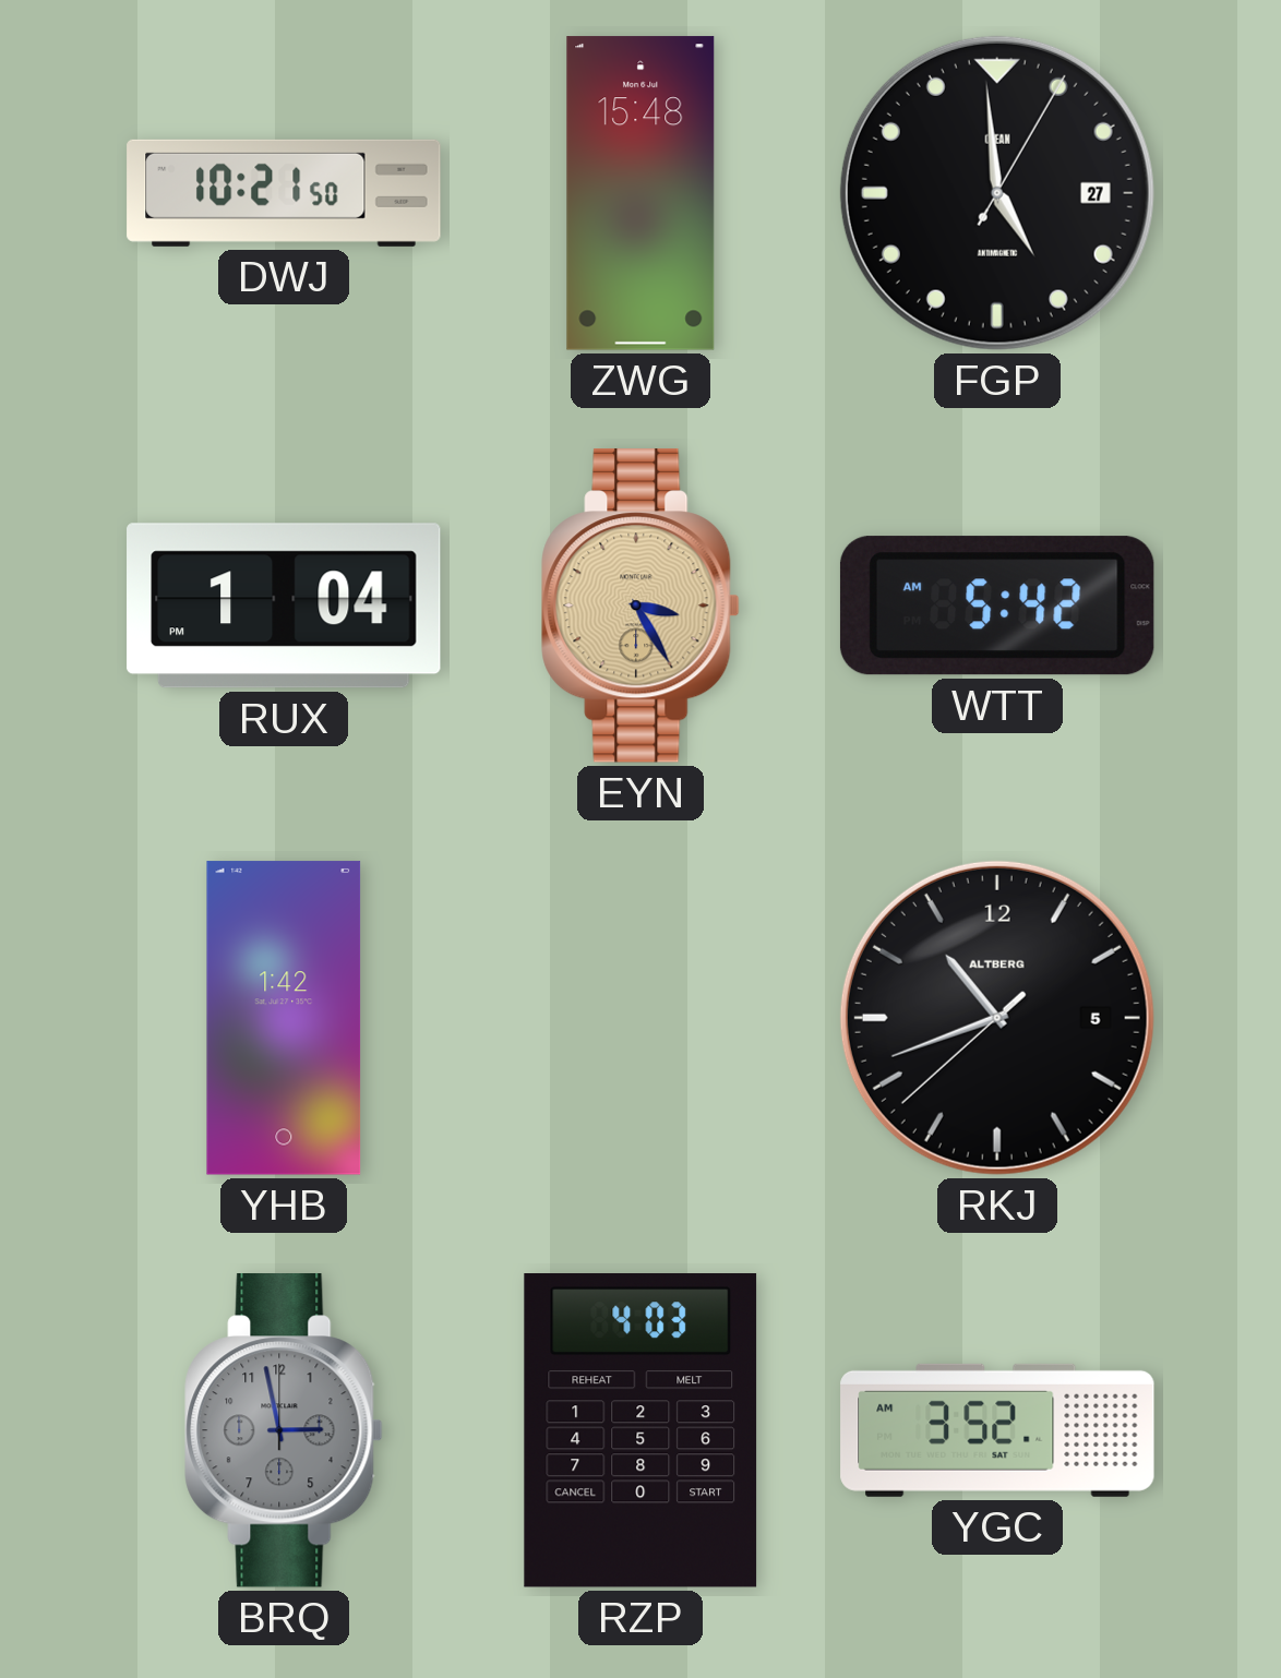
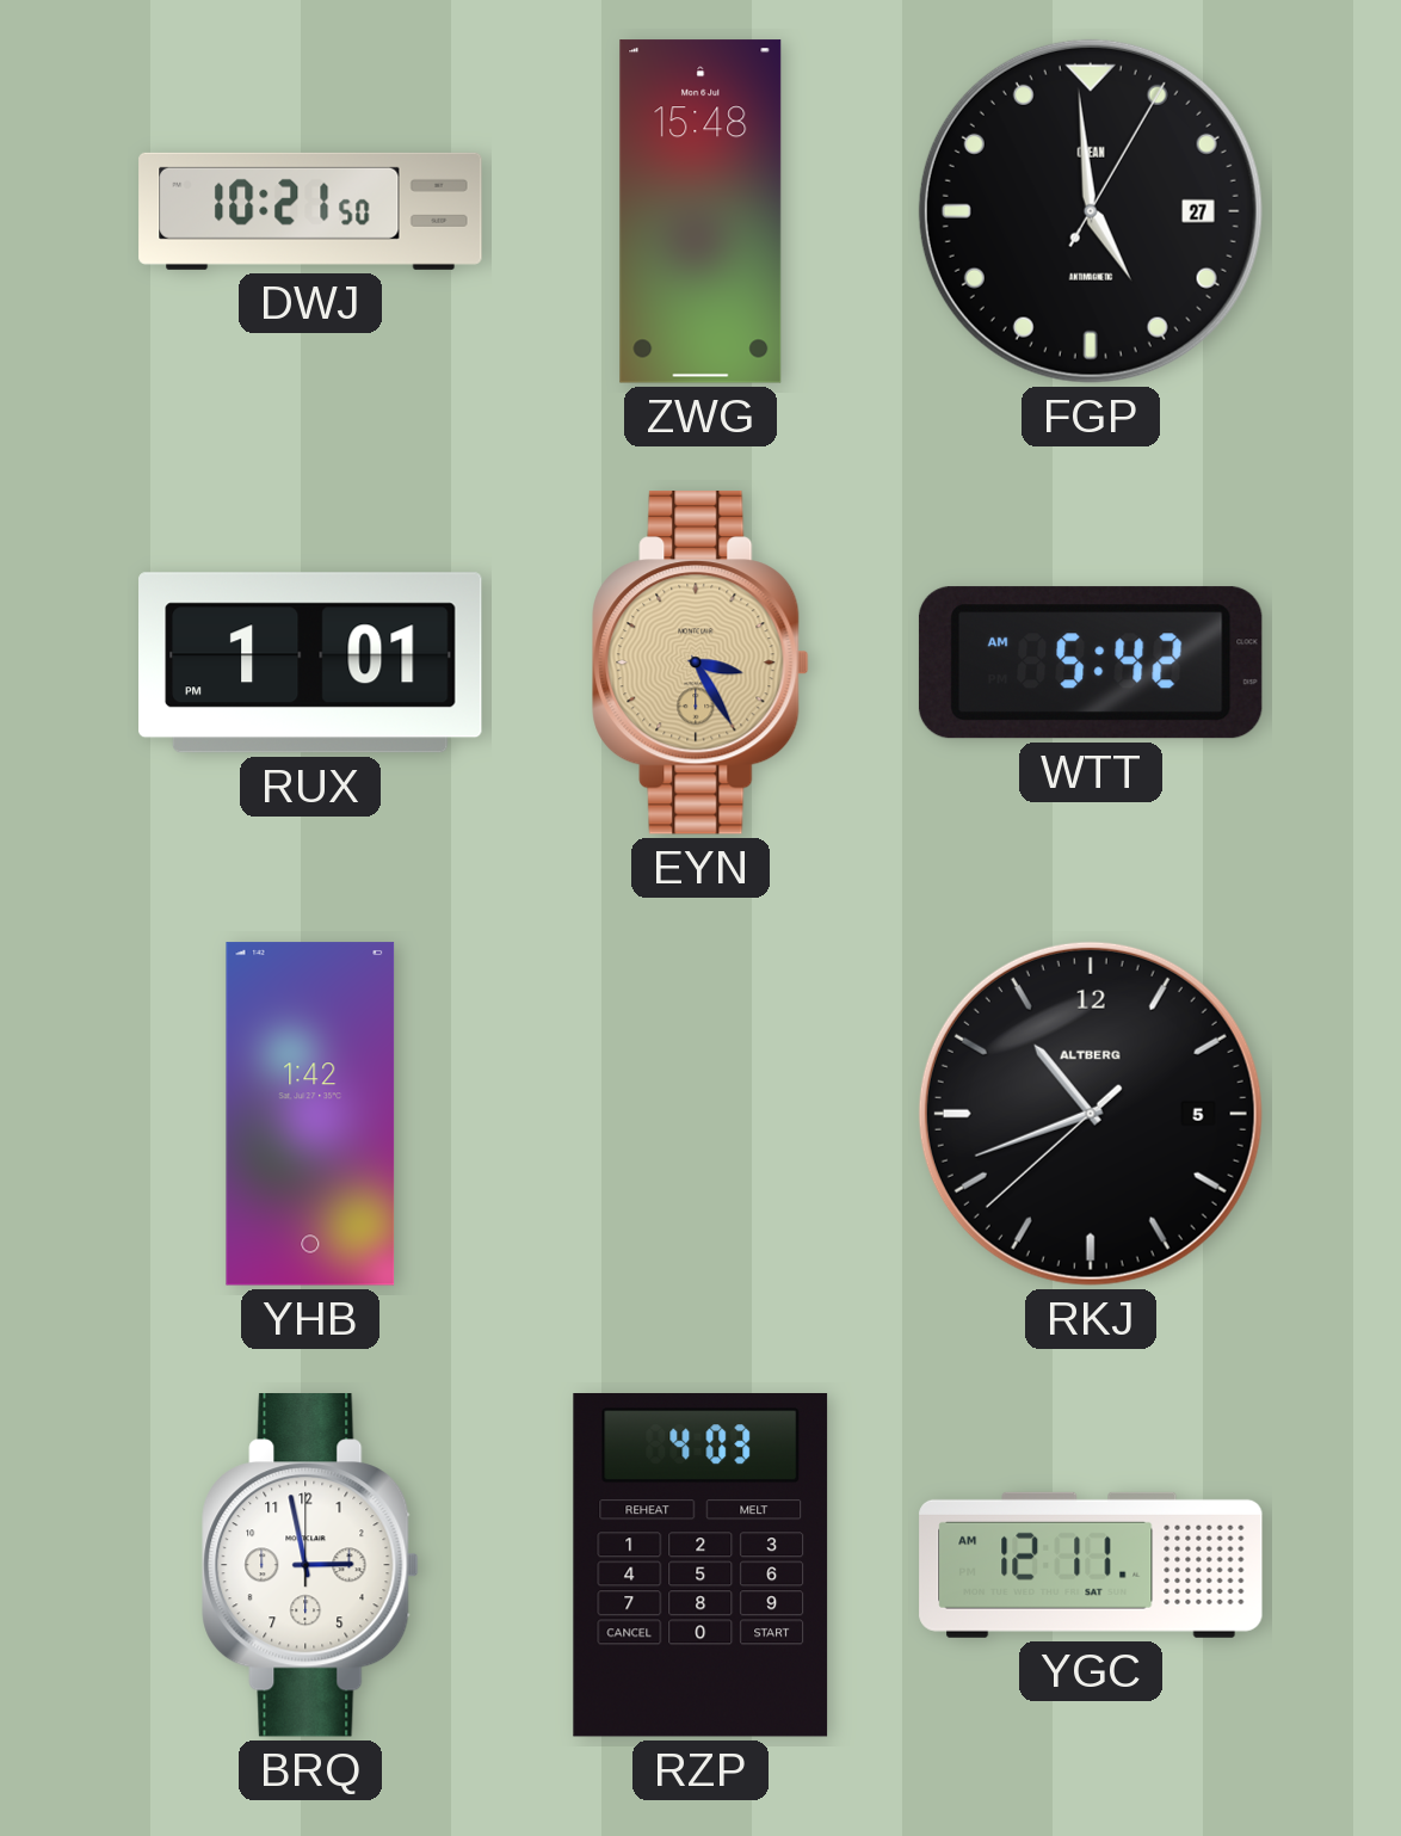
RUX: 1:04 -> 1:01
BRQ dial: grey -> white
YGC: 3:52 -> 12:11
